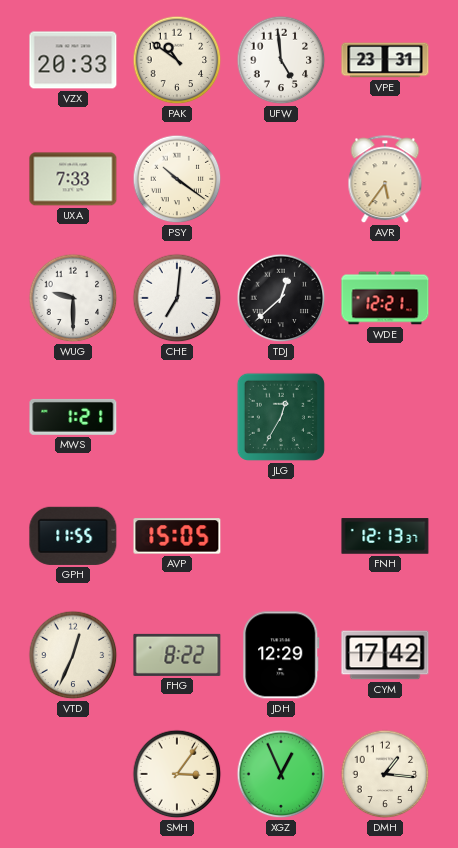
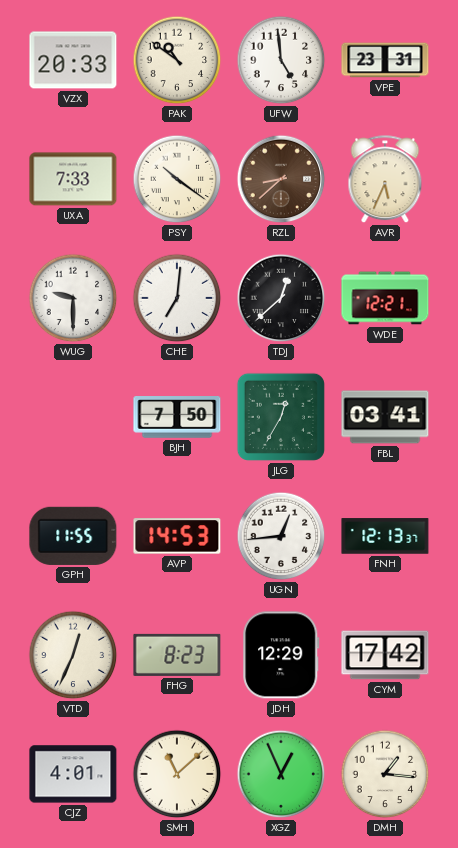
RZL: none -> 8:38
AVR: 5:36 -> 5:34
MWS: 1:21 -> none
BJH: none -> 7:50
FBL: none -> 03:41
AVP: 15:05 -> 14:53
UGN: none -> 12:44
FHG: 8:22 -> 8:23
CJZ: none -> 4:01
SMH: 3:06 -> 11:08
